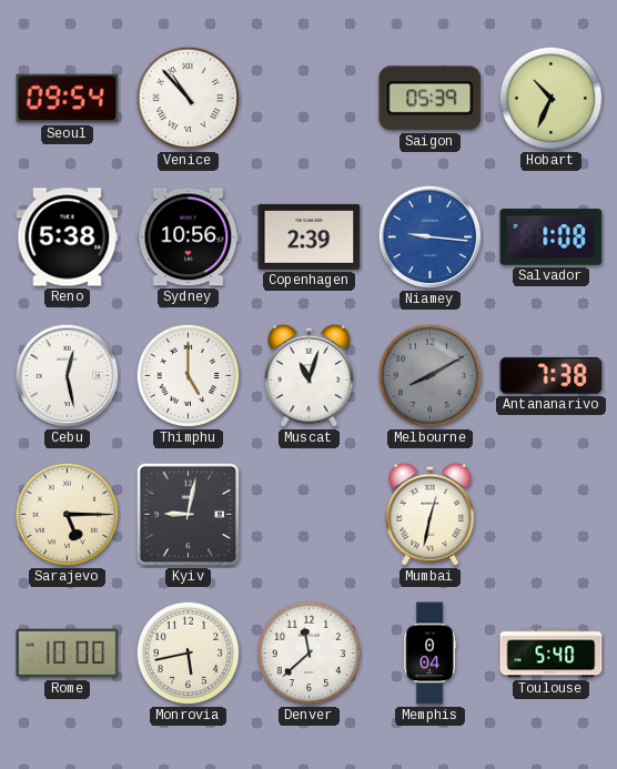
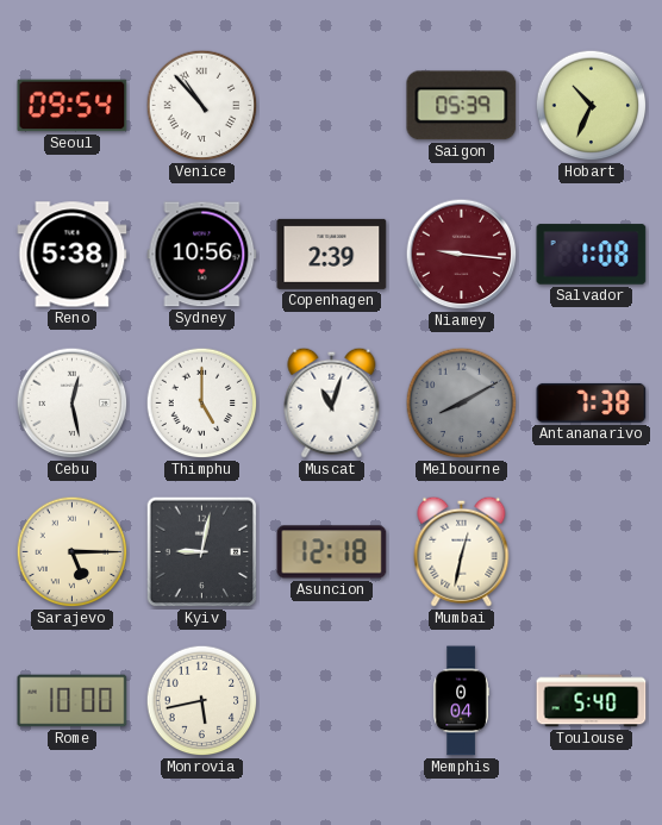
Niamey dial: blue -> burgundy
Asuncion: none -> 12:18
Denver: 11:38 -> none
